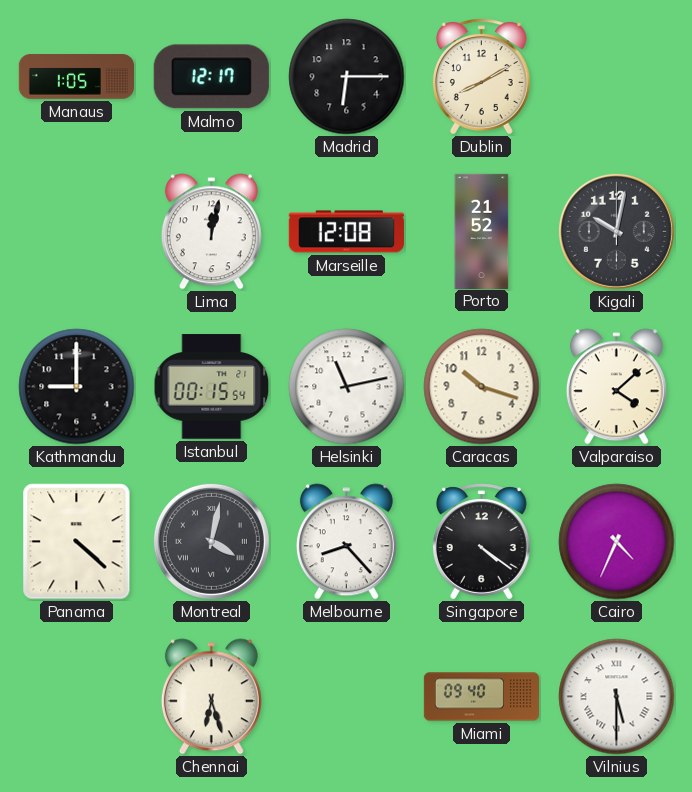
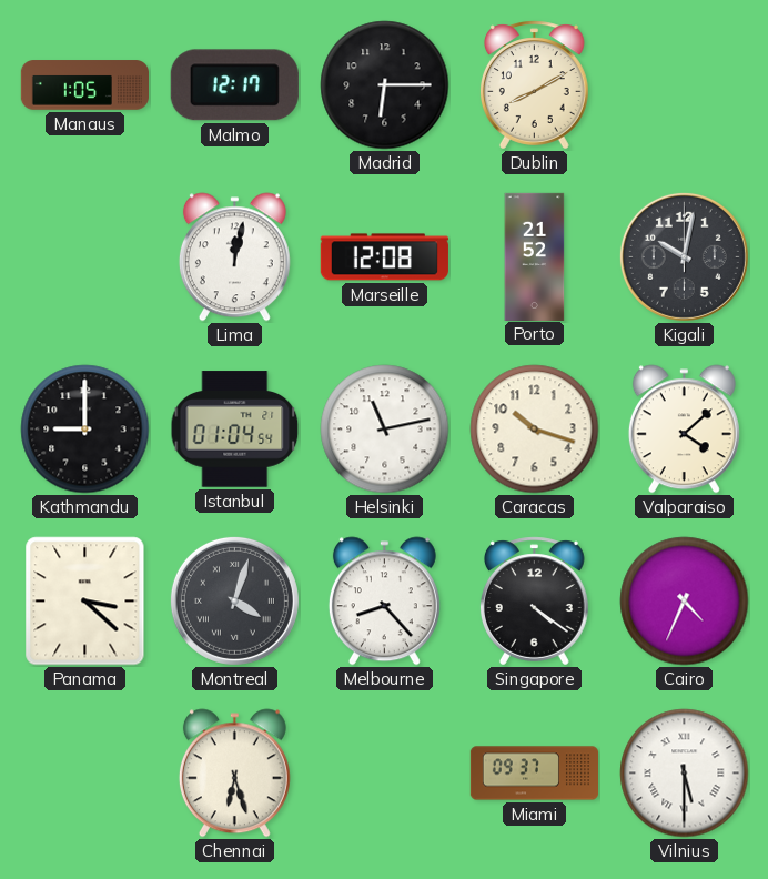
Istanbul: 00:15 -> 01:04
Panama: 4:22 -> 3:22
Montreal: 4:02 -> 4:03
Miami: 09:40 -> 09:37
